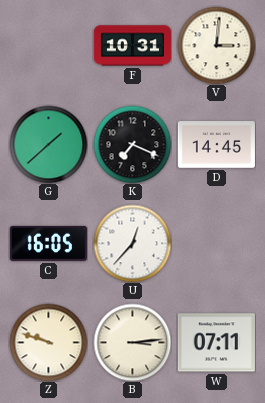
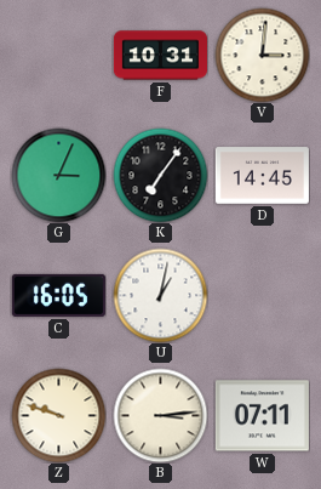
G: 1:38 -> 3:04
K: 7:19 -> 7:06
U: 12:37 -> 1:02
